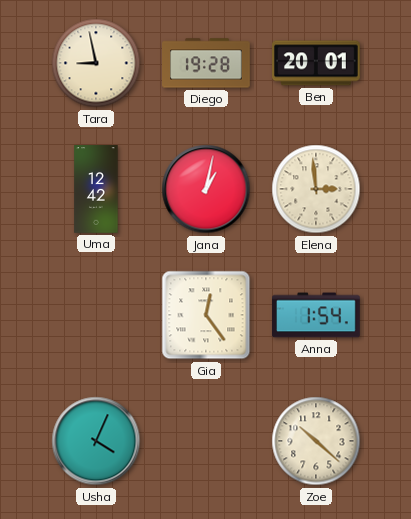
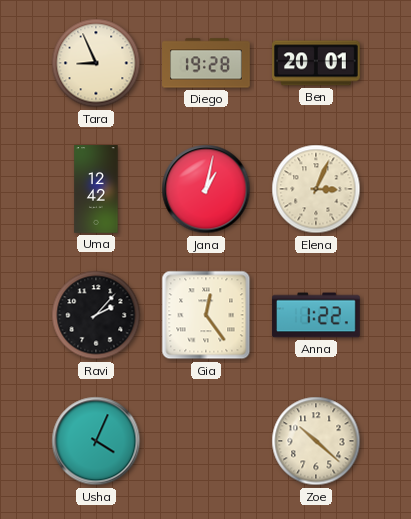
Tara: 8:58 -> 8:56
Elena: 2:59 -> 3:04
Ravi: none -> 2:07
Anna: 1:54 -> 1:22
